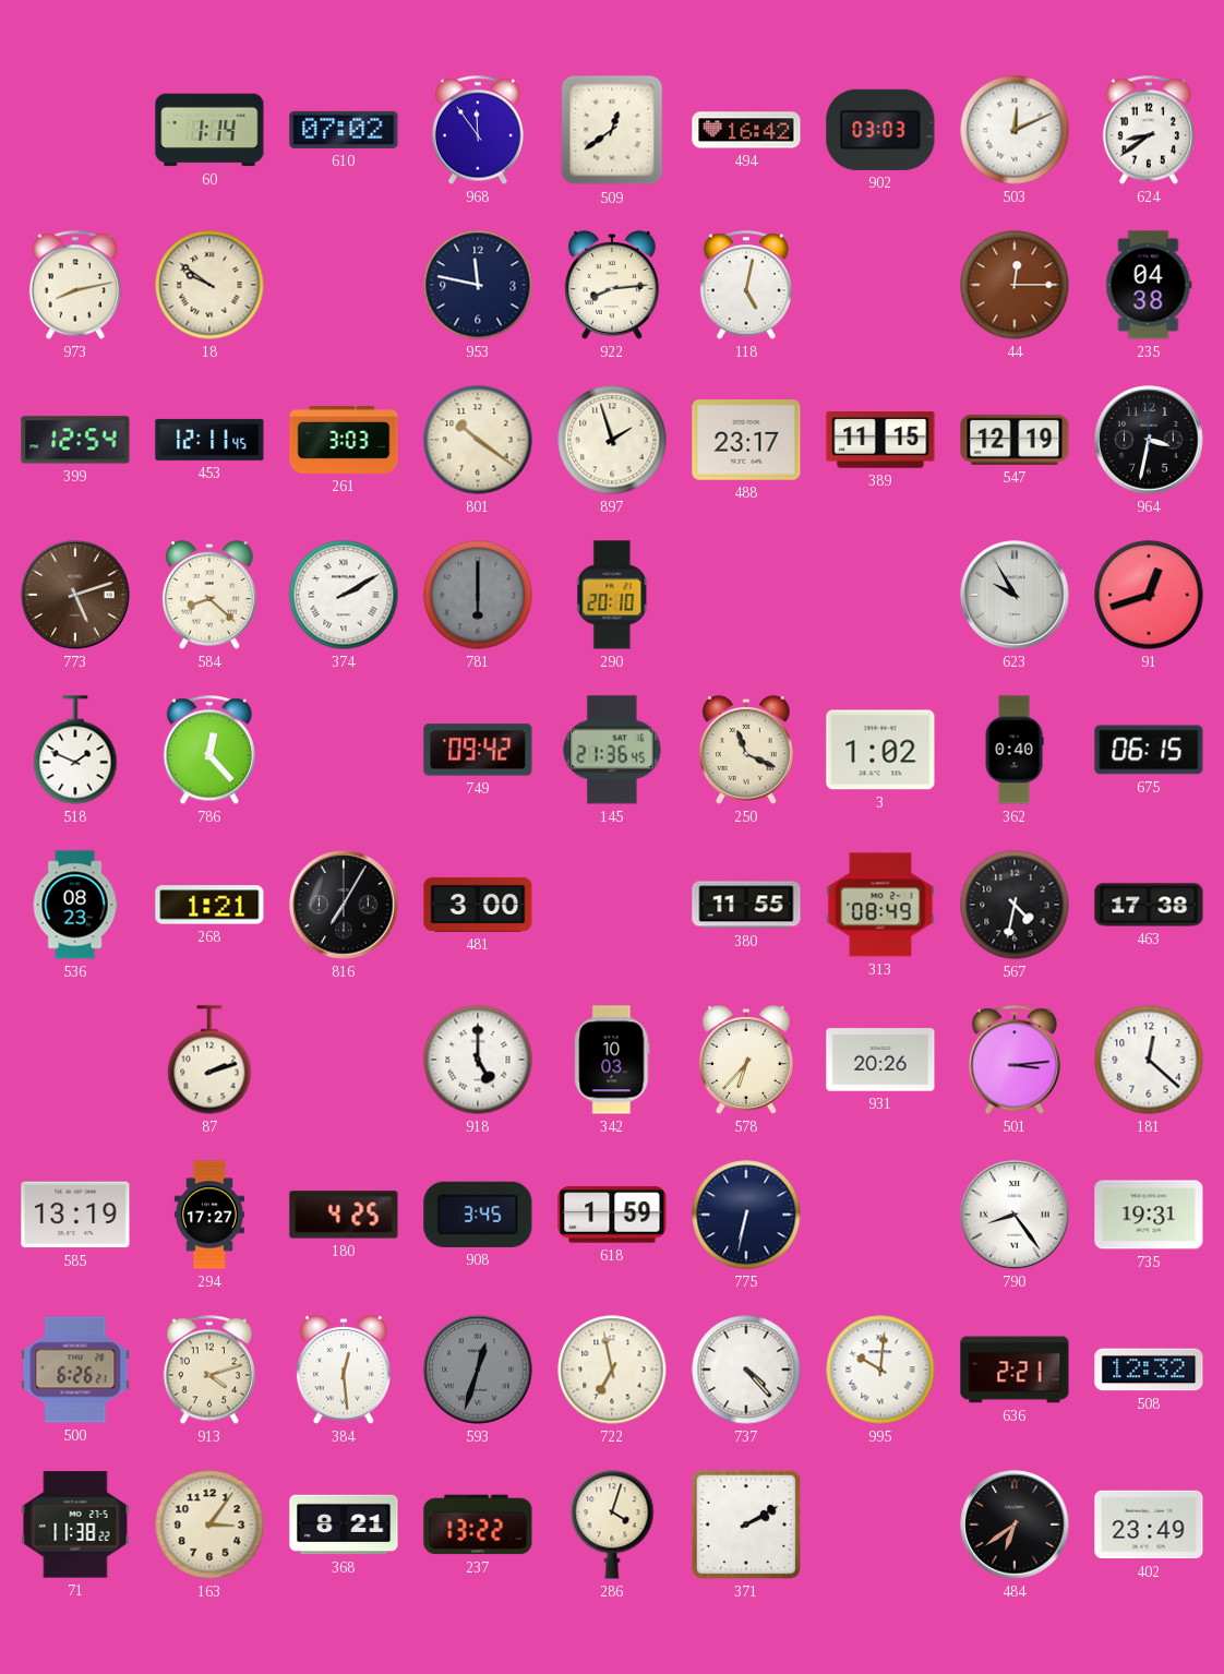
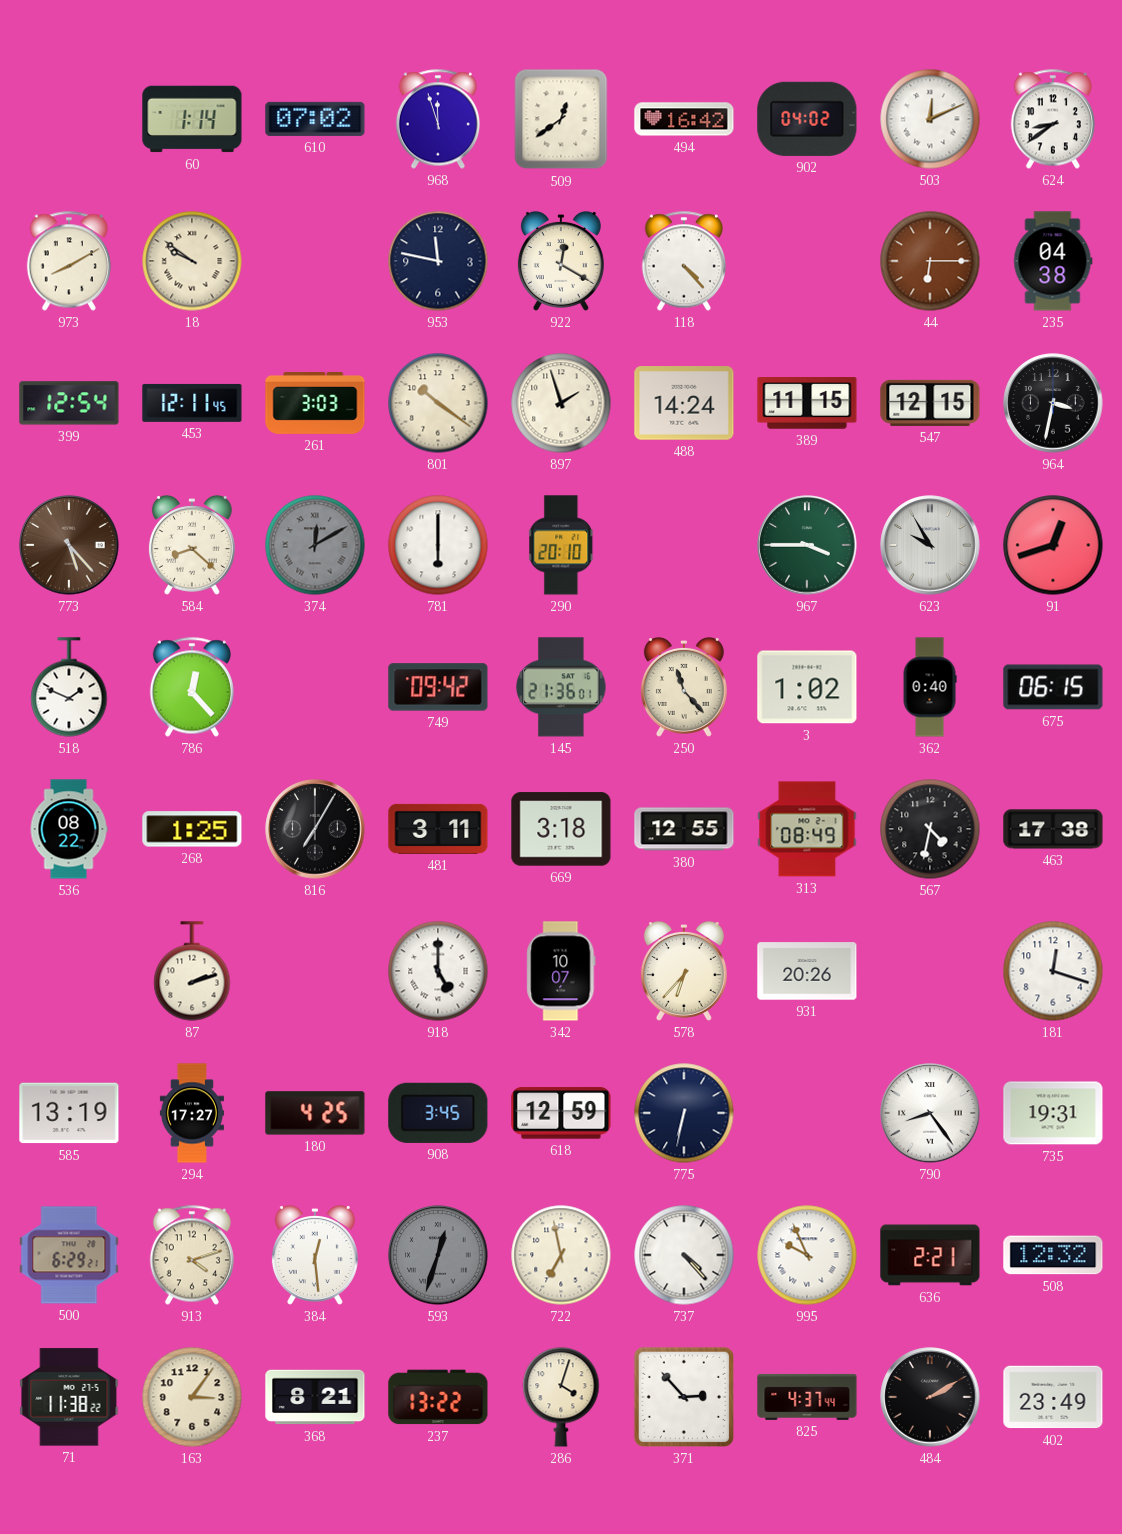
968: 11:54 -> 11:57
902: 03:03 -> 04:02
973: 8:13 -> 8:10
922: 8:14 -> 12:20
118: 5:02 -> 4:23
44: 12:15 -> 6:15
488: 23:17 -> 14:24
547: 12:19 -> 12:15
773: 5:12 -> 5:23
374: 2:10 -> 12:10
374 dial: white -> grey
781 dial: grey -> white
967: none -> 3:45
145: 21:36:45 -> 21:36:01
250: 11:19 -> 11:23
536: 08:23 -> 08:22
268: 1:21 -> 1:25
481: 3:00 -> 3:11
669: none -> 3:18
380: 11:55 -> 12:55
342: 10:03 -> 10:07
501: 3:14 -> none
181: 12:22 -> 12:18
618: 1:59 -> 12:59
500: 6:26 -> 6:29
995: 10:01 -> 9:56
371: 2:10 -> 2:53
825: none -> 4:37
484: 6:39 -> 2:10
